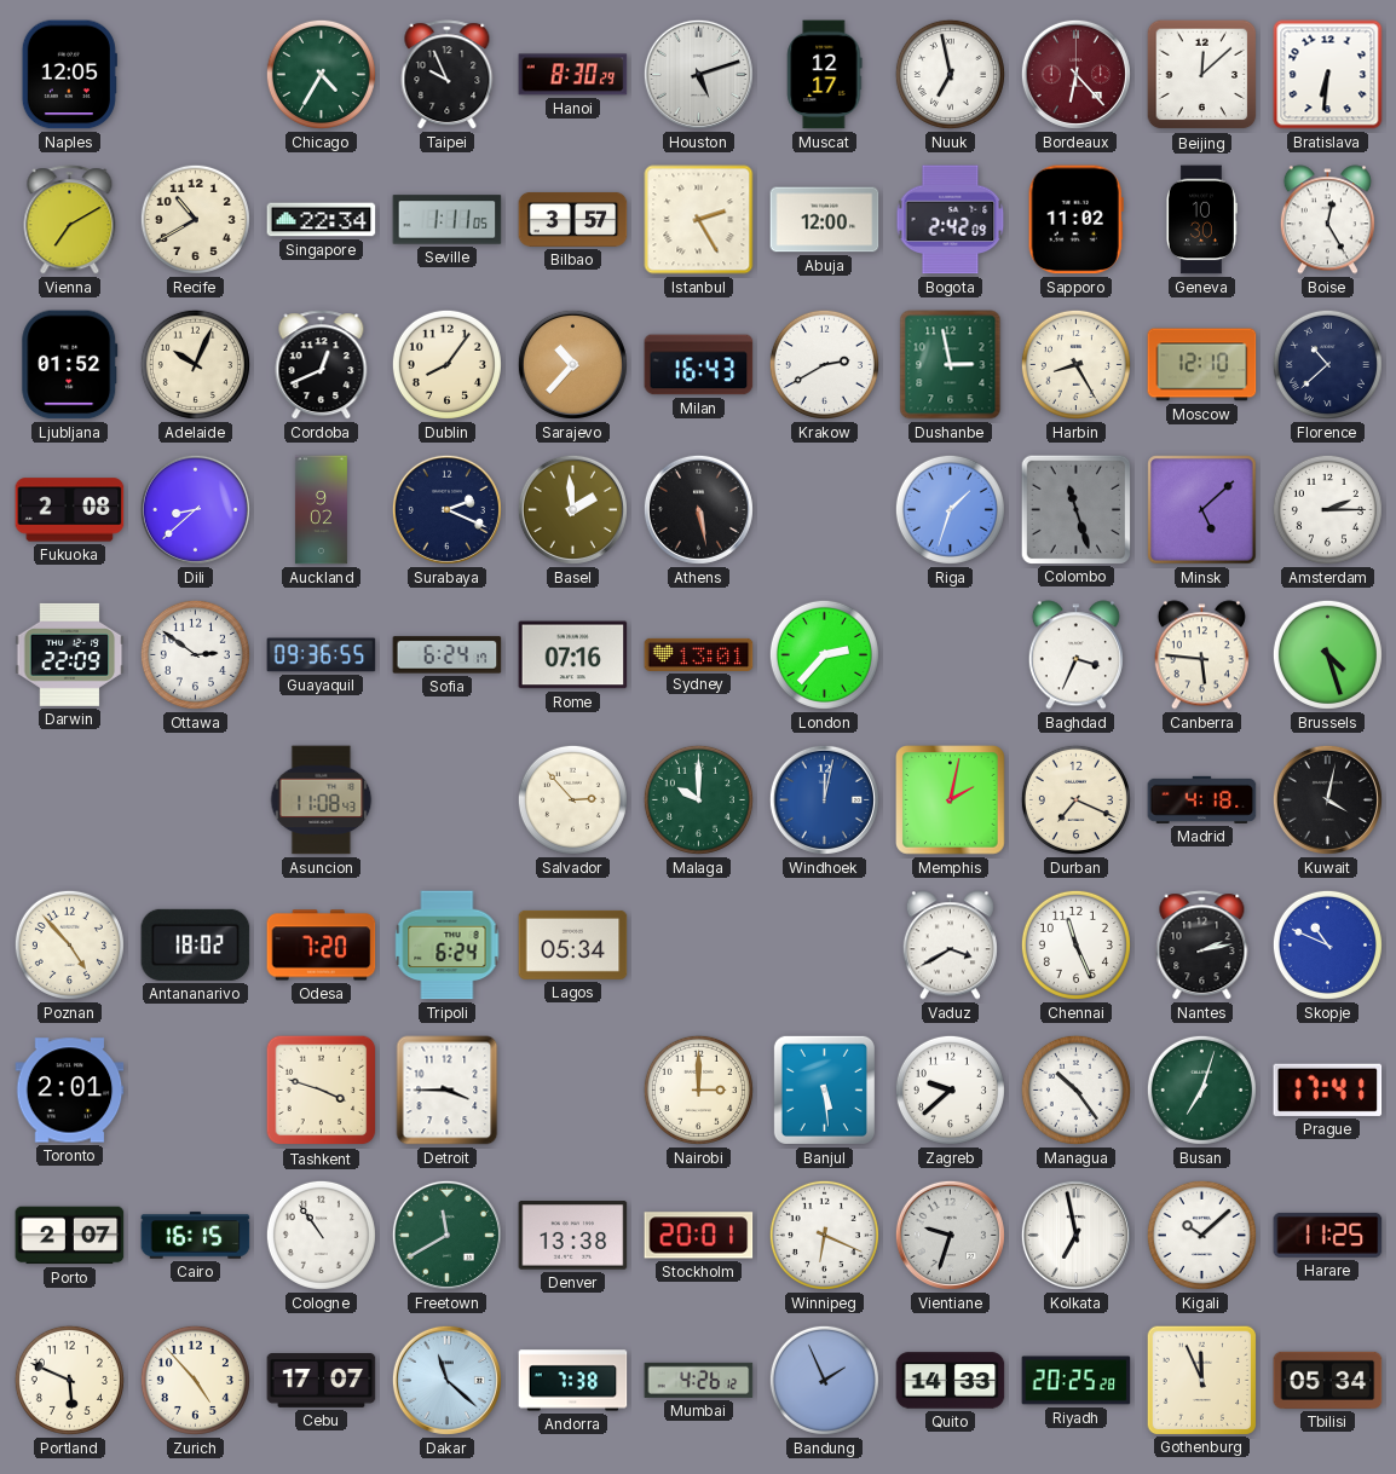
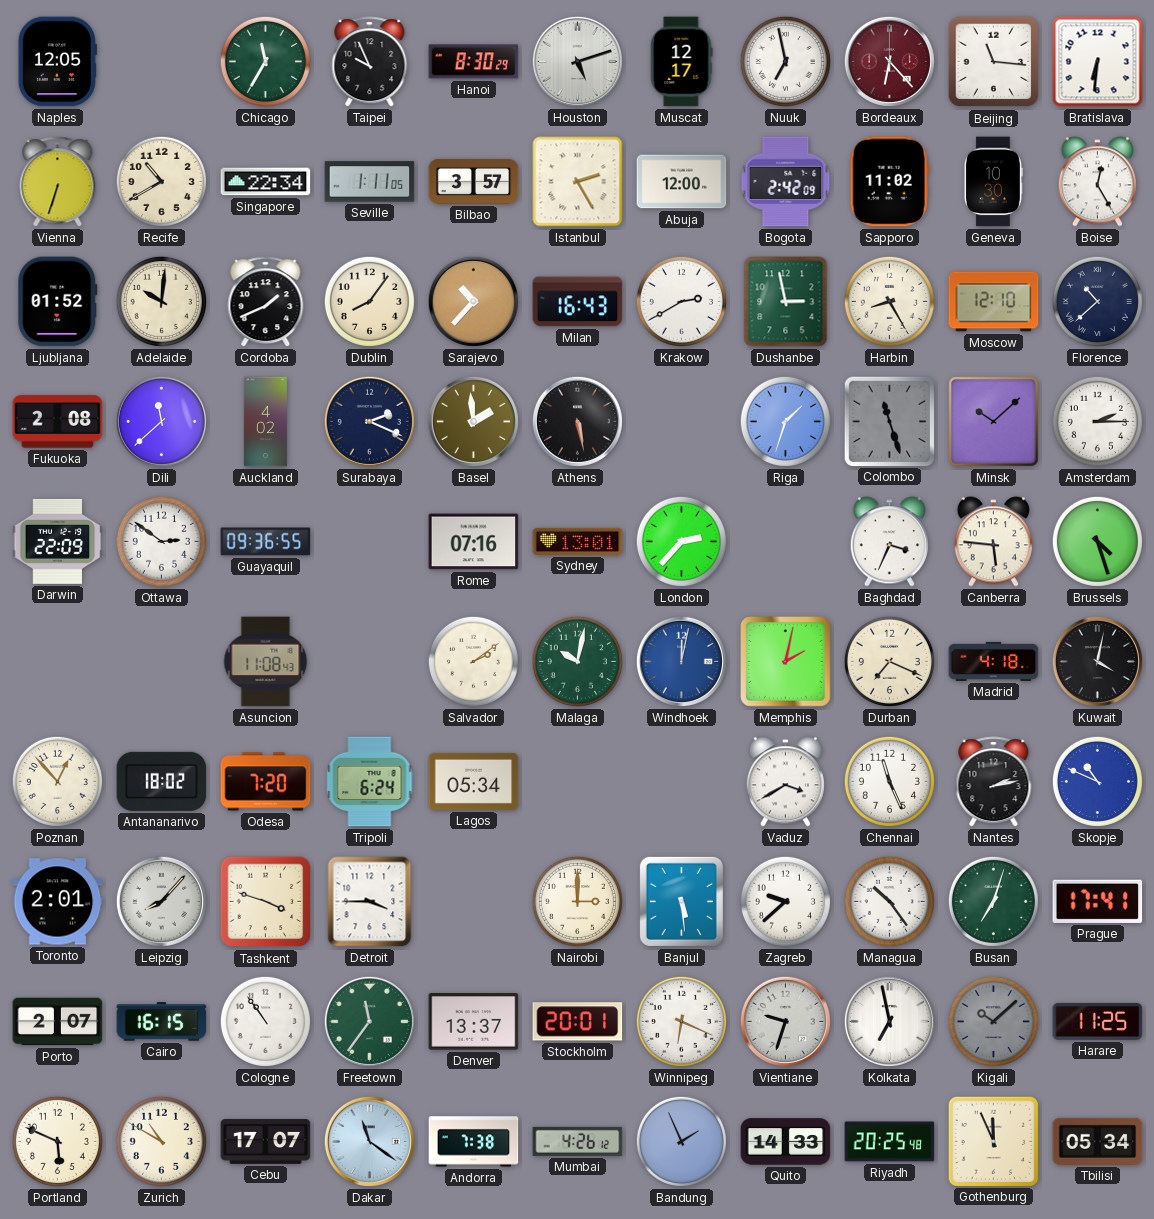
Chicago: 4:35 -> 11:35
Beijing: 12:08 -> 11:16
Vienna: 7:10 -> 6:33
Adelaide: 10:04 -> 10:01
Cordoba: 12:41 -> 1:41
Dili: 8:38 -> 11:38
Auckland: 9:02 -> 4:02
Minsk: 5:08 -> 10:08
Sofia: 6:24 -> none
Salvador: 2:53 -> 2:09
Malaga: 10:00 -> 10:02
Poznan: 4:53 -> 12:53
Leipzig: none -> 8:07
Freetown: 11:40 -> 11:36
Denver: 13:38 -> 13:37
Kigali dial: white -> grey
Zurich: 4:53 -> 10:50
Dakar: 11:22 -> 11:21
Riyadh: 20:25:28 -> 20:25:48
